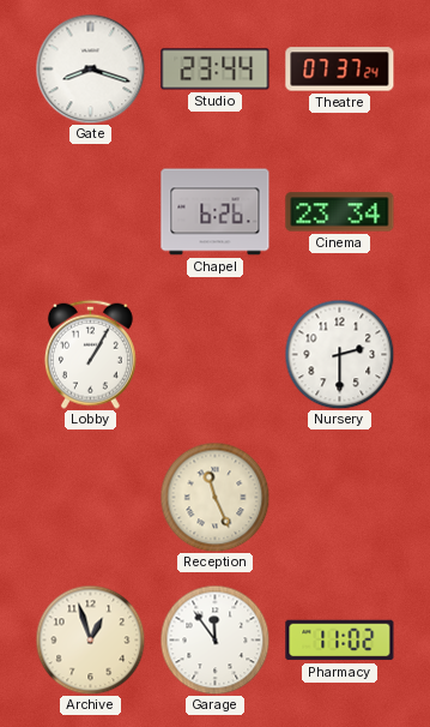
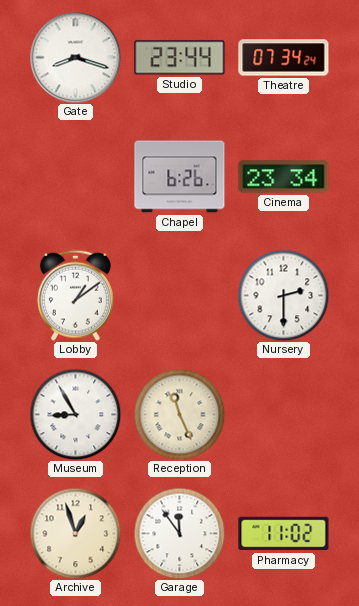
Theatre: 07:37 -> 07:34
Lobby: 1:05 -> 1:09
Museum: none -> 8:55
